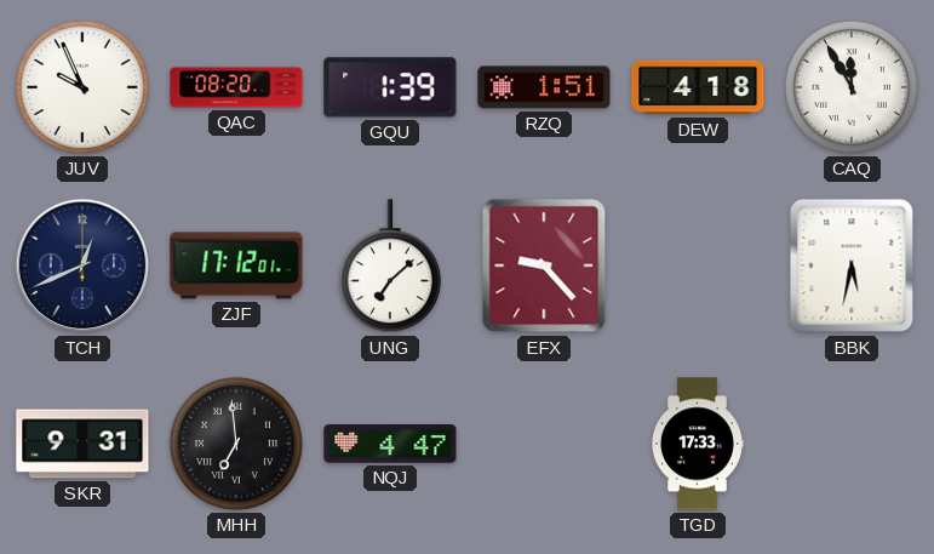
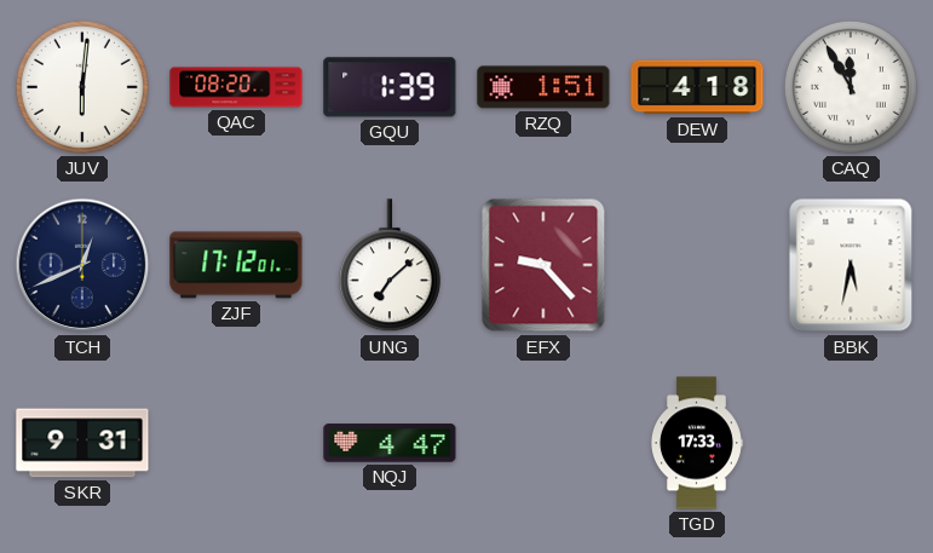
JUV: 9:56 -> 6:01
MHH: 6:59 -> none
